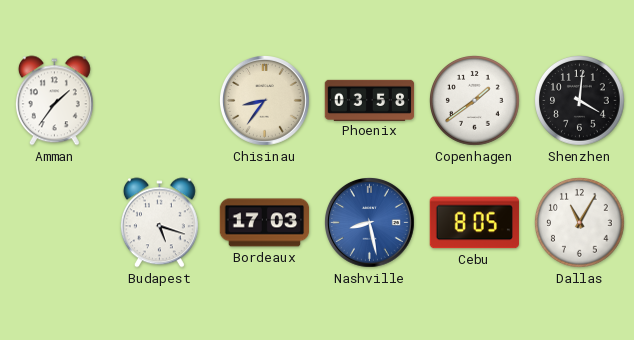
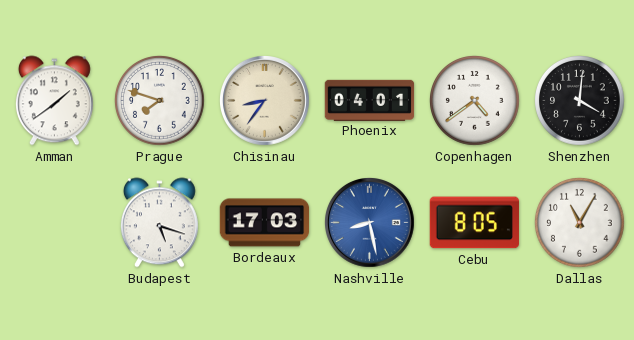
Amman: 1:36 -> 1:39
Prague: none -> 7:48
Phoenix: 03:58 -> 04:01
Copenhagen: 1:39 -> 4:39
